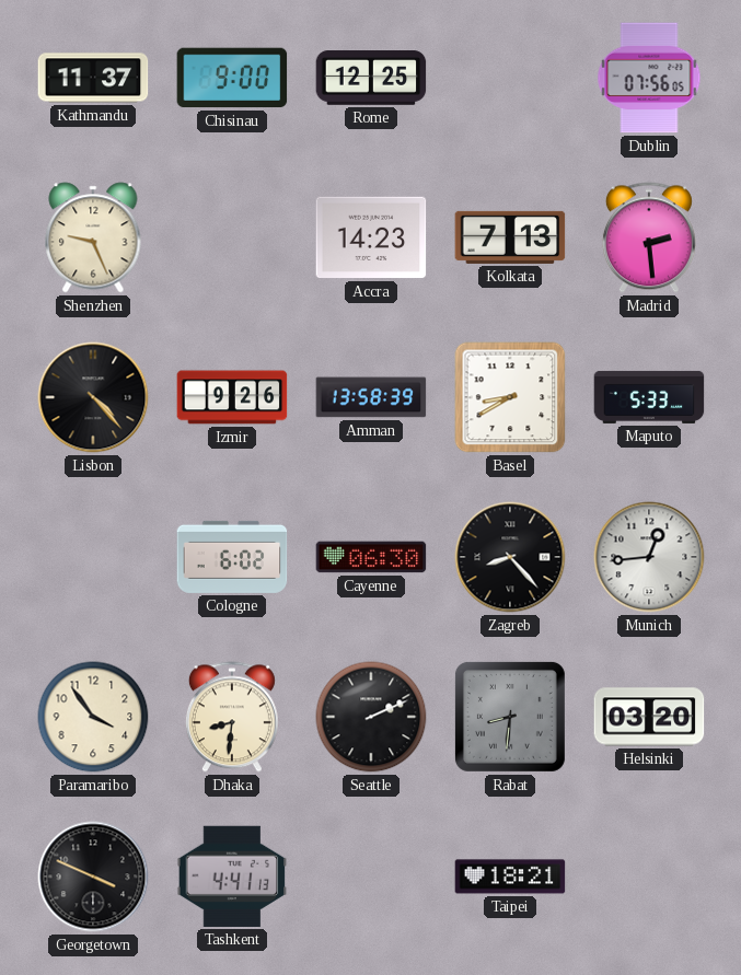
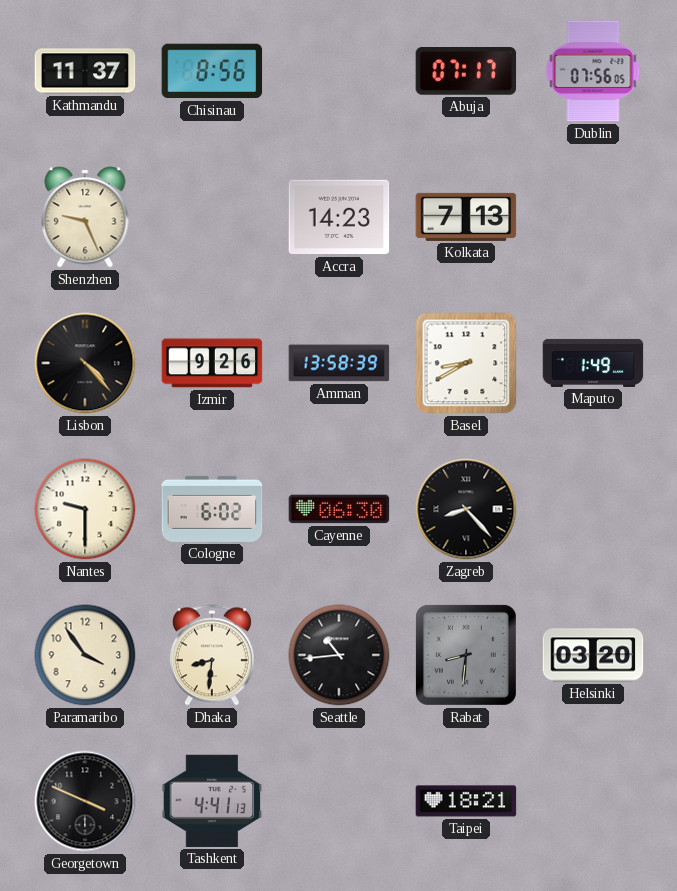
Chisinau: 9:00 -> 8:56
Rome: 12:25 -> none
Abuja: none -> 07:17
Madrid: 2:29 -> none
Maputo: 5:33 -> 1:49
Nantes: none -> 9:30
Munich: 12:44 -> none
Seattle: 2:11 -> 10:44
